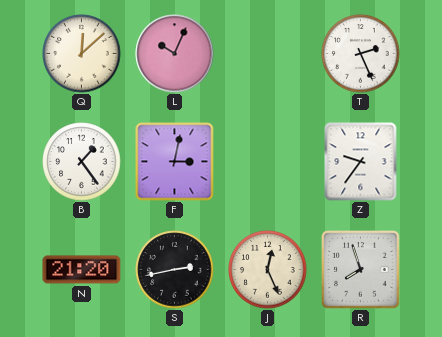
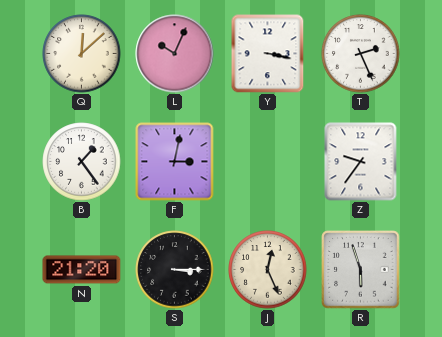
Y: none -> 3:17
S: 2:43 -> 3:15
R: 7:57 -> 5:57
